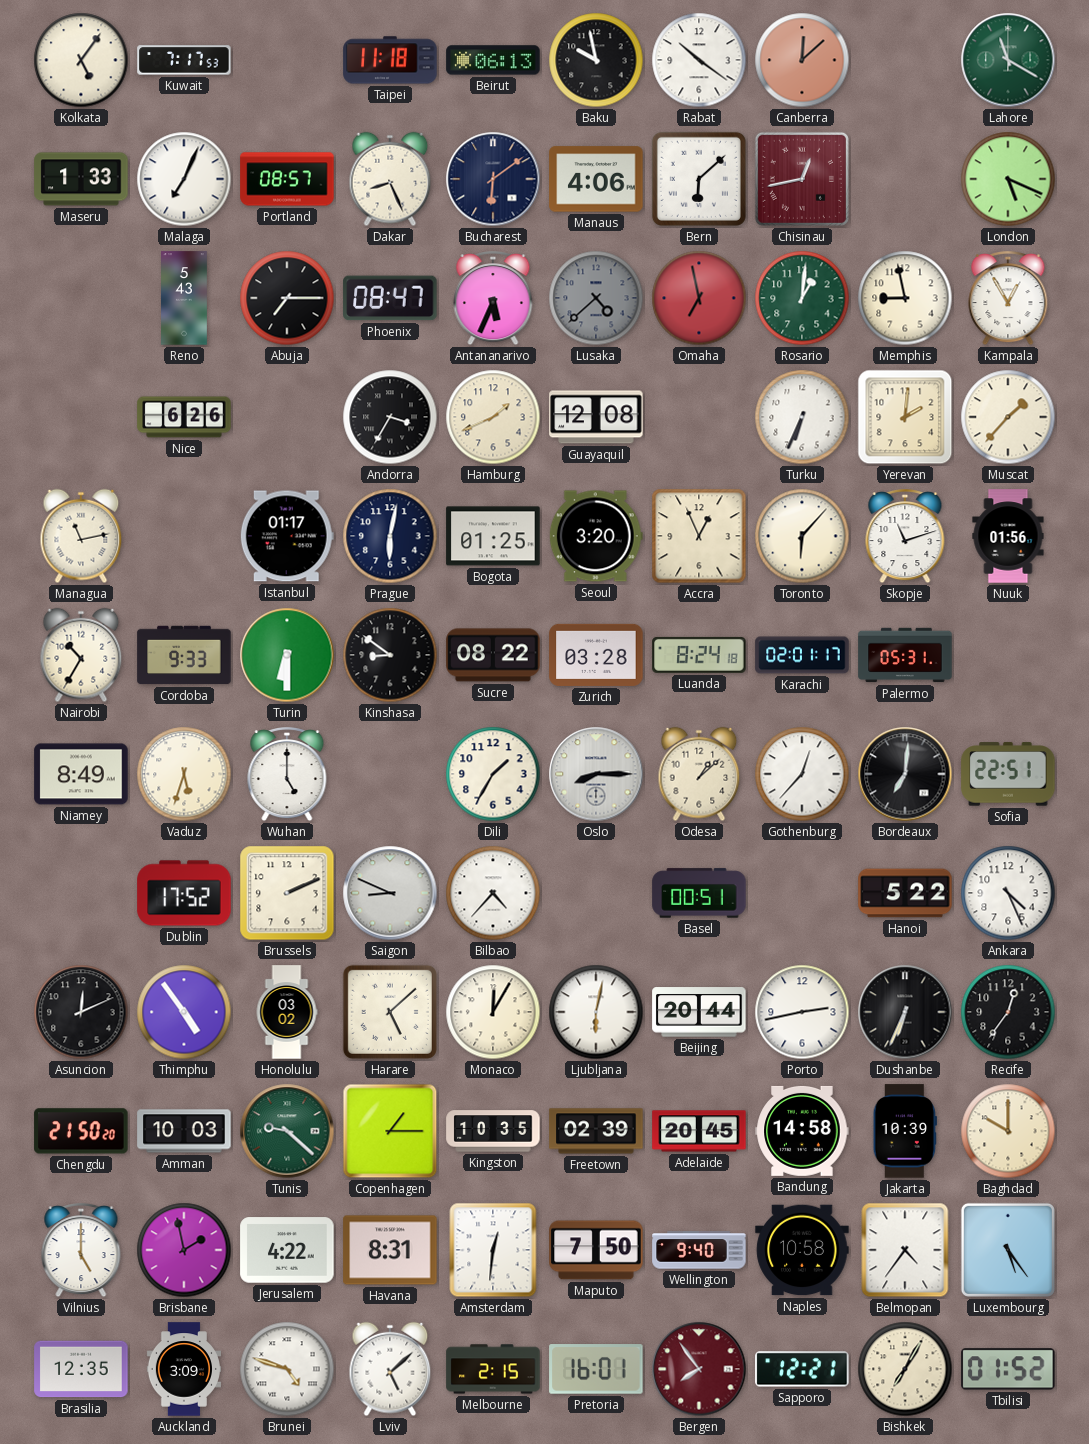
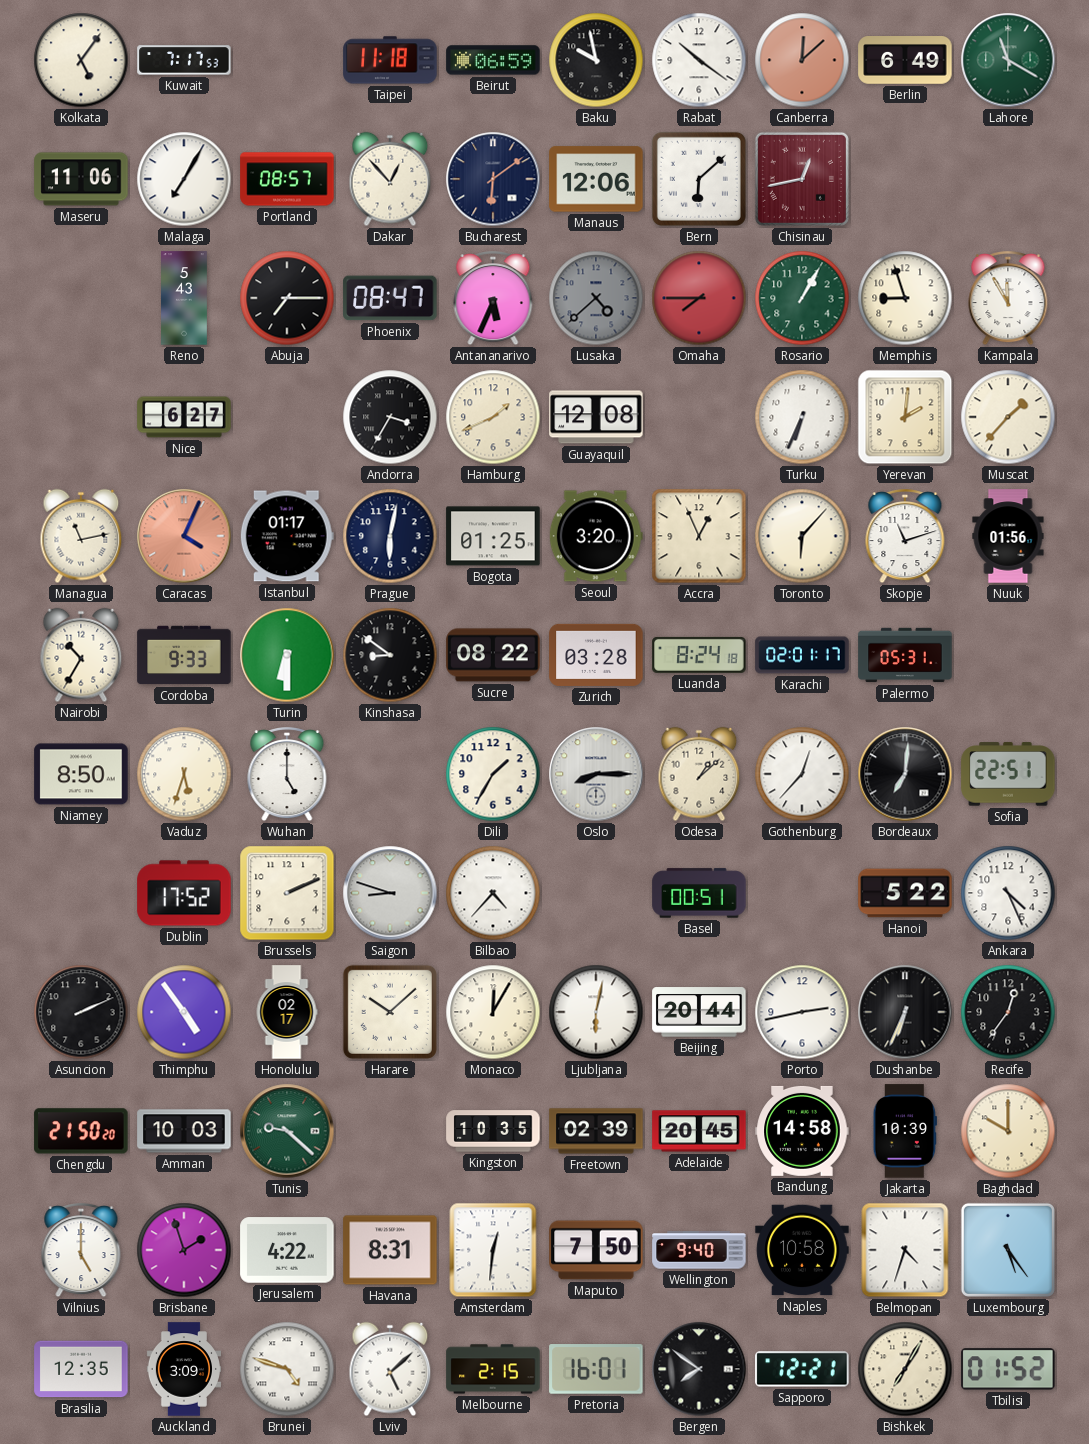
Beirut: 06:13 -> 06:59
Berlin: none -> 6:49
Maseru: 1:33 -> 11:06
Malaga: 7:04 -> 7:05
Dakar: 8:26 -> 12:53
Manaus: 4:06 -> 12:06
London: 5:19 -> none
Omaha: 6:58 -> 7:45
Rosario: 1:01 -> 1:05
Memphis: 8:58 -> 8:57
Kampala: 12:55 -> 11:55
Nice: 6:26 -> 6:27
Caracas: none -> 4:04
Niamey: 8:49 -> 8:50
Saigon: 8:49 -> 8:48
Asuncion: 12:11 -> 2:11
Honolulu: 03:02 -> 02:17
Harare: 5:08 -> 10:08
Copenhagen: 1:15 -> none
Brisbane: 1:58 -> 1:57
Belmopan: 4:36 -> 4:33
Bergen: 7:54 -> 7:51
Bergen dial: burgundy -> black
